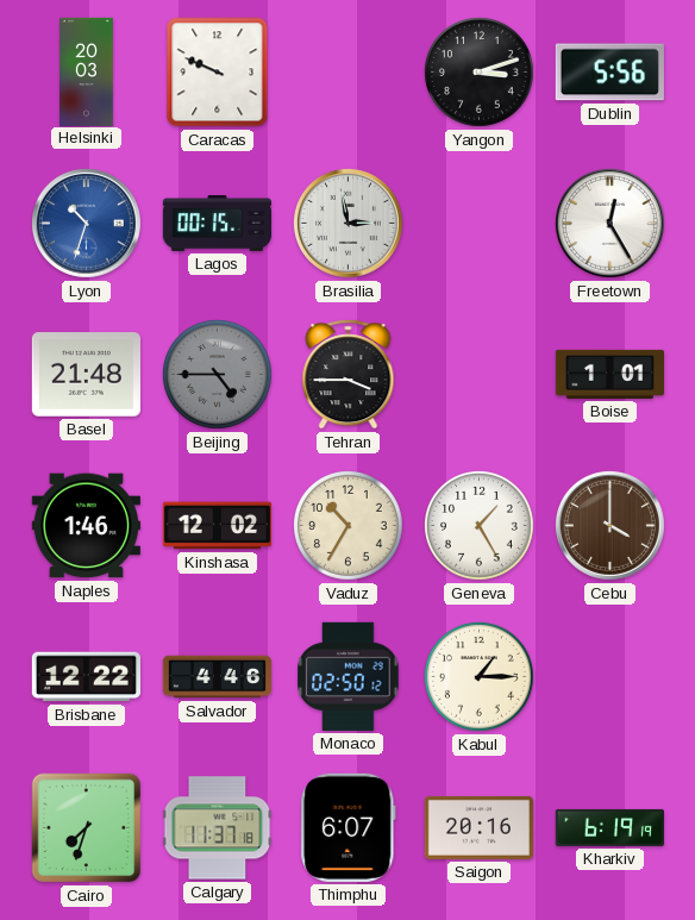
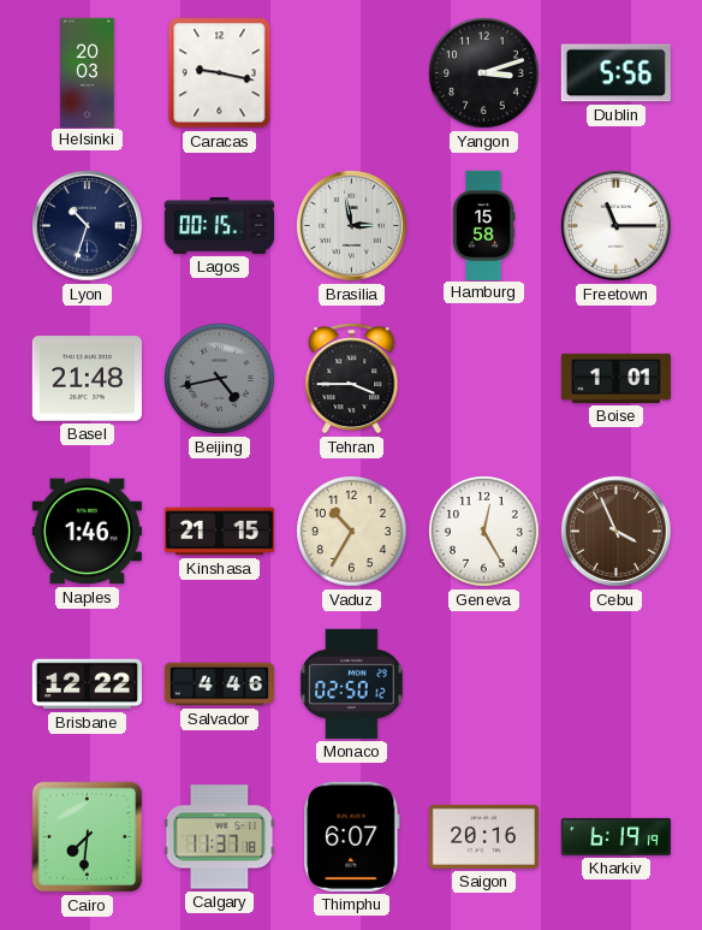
Caracas: 9:49 -> 9:17
Lyon dial: blue -> navy
Hamburg: none -> 15:58
Freetown: 12:25 -> 11:15
Beijing: 4:45 -> 4:43
Kinshasa: 12:02 -> 21:15
Geneva: 1:25 -> 12:25
Cebu: 4:00 -> 3:56
Kabul: 1:15 -> none
Cairo: 7:33 -> 7:31
